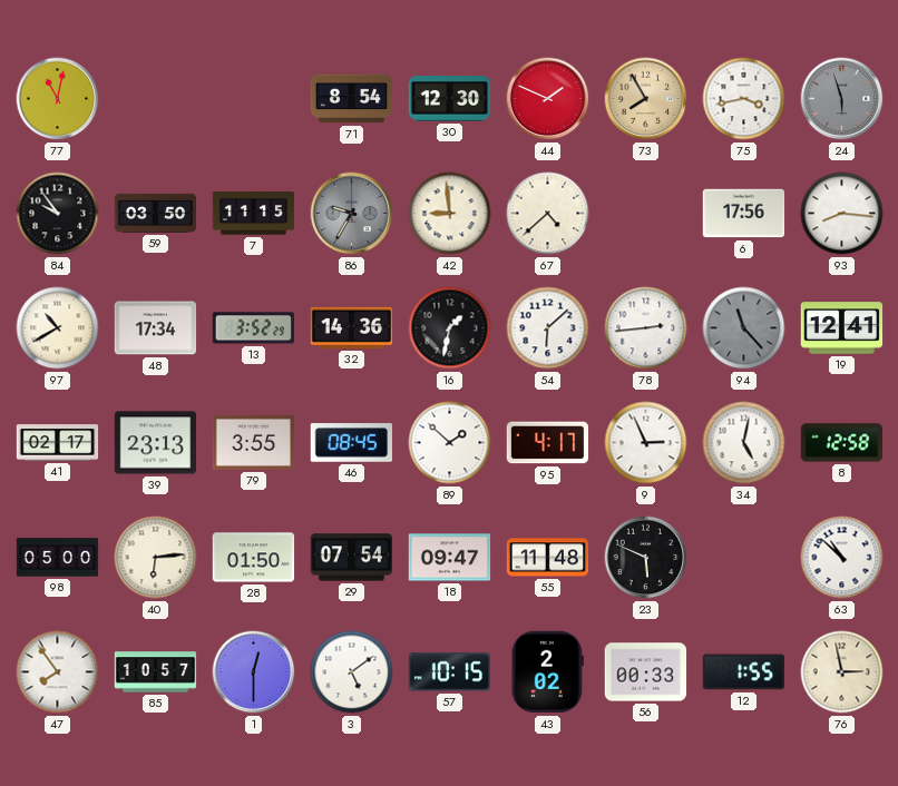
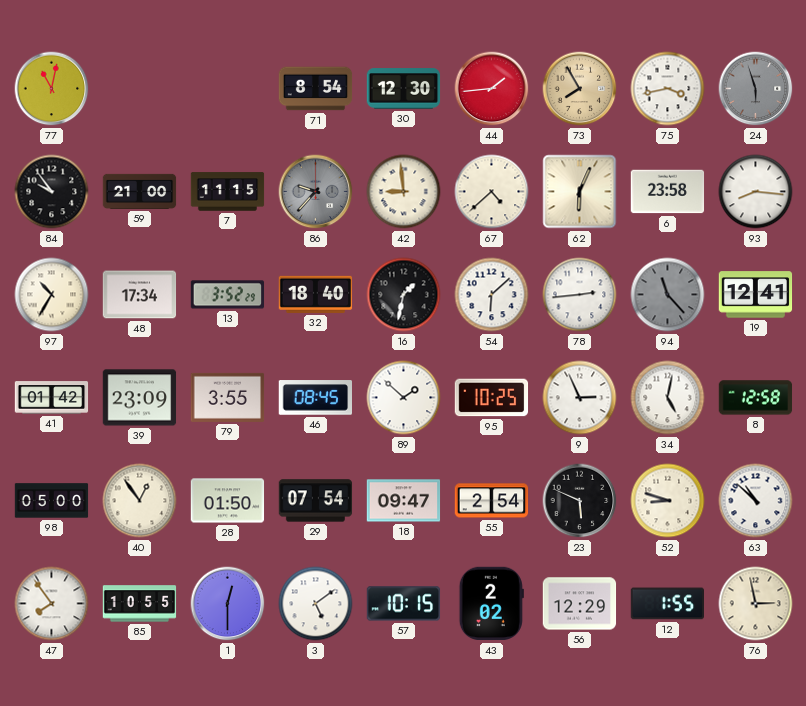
44: 1:49 -> 1:44
59: 03:50 -> 21:00
86: 9:35 -> 9:37
62: none -> 6:04
6: 17:56 -> 23:58
97: 10:40 -> 10:35
32: 14:36 -> 18:40
41: 02:17 -> 01:42
39: 23:13 -> 23:09
95: 4:17 -> 10:25
40: 6:14 -> 12:54
55: 11:48 -> 2:54
52: none -> 8:48
85: 10:57 -> 10:55
56: 00:33 -> 12:29
